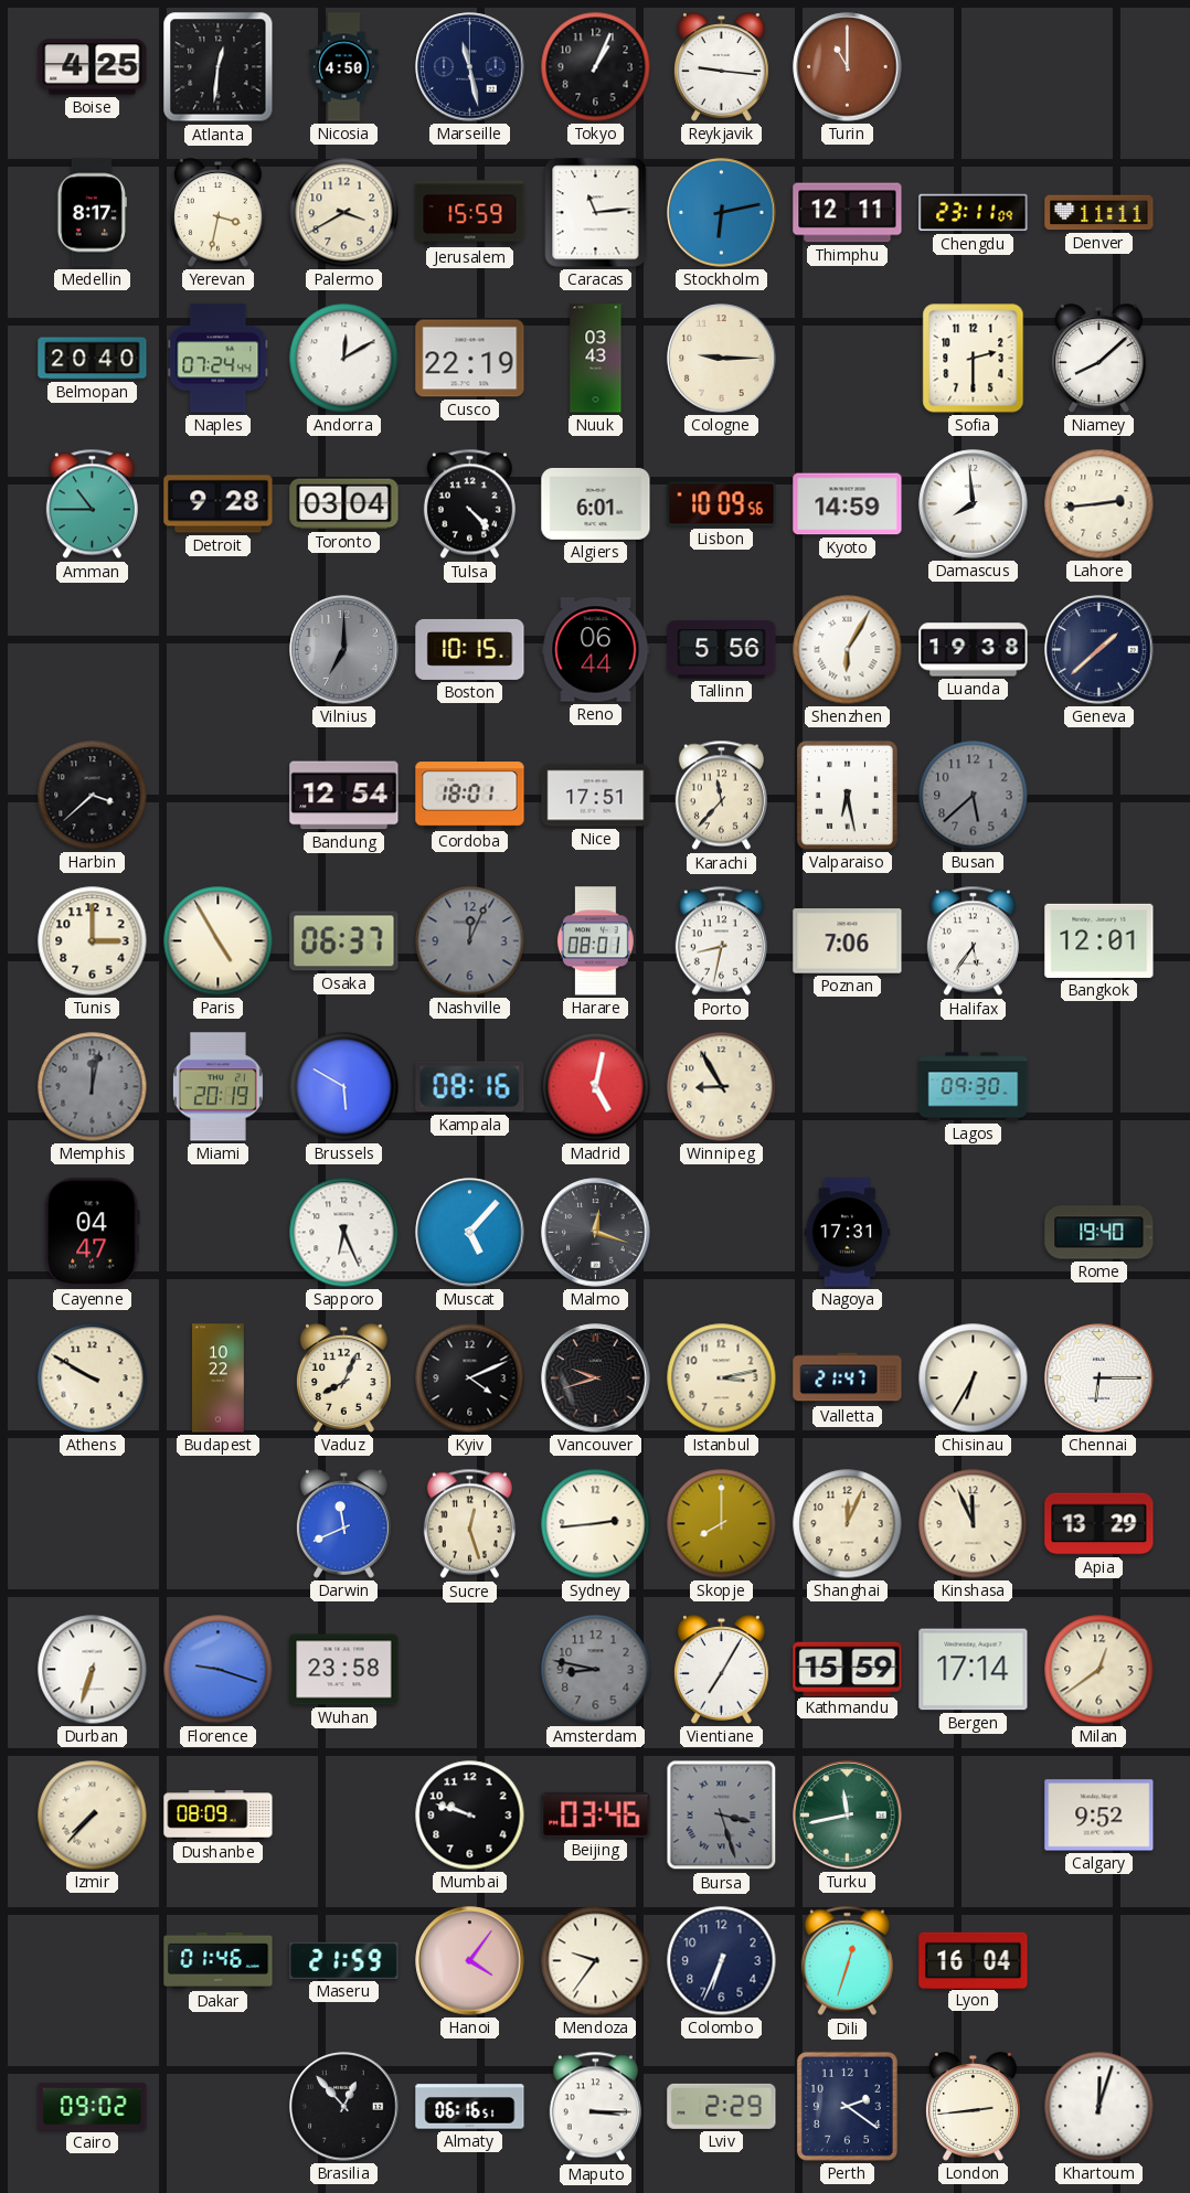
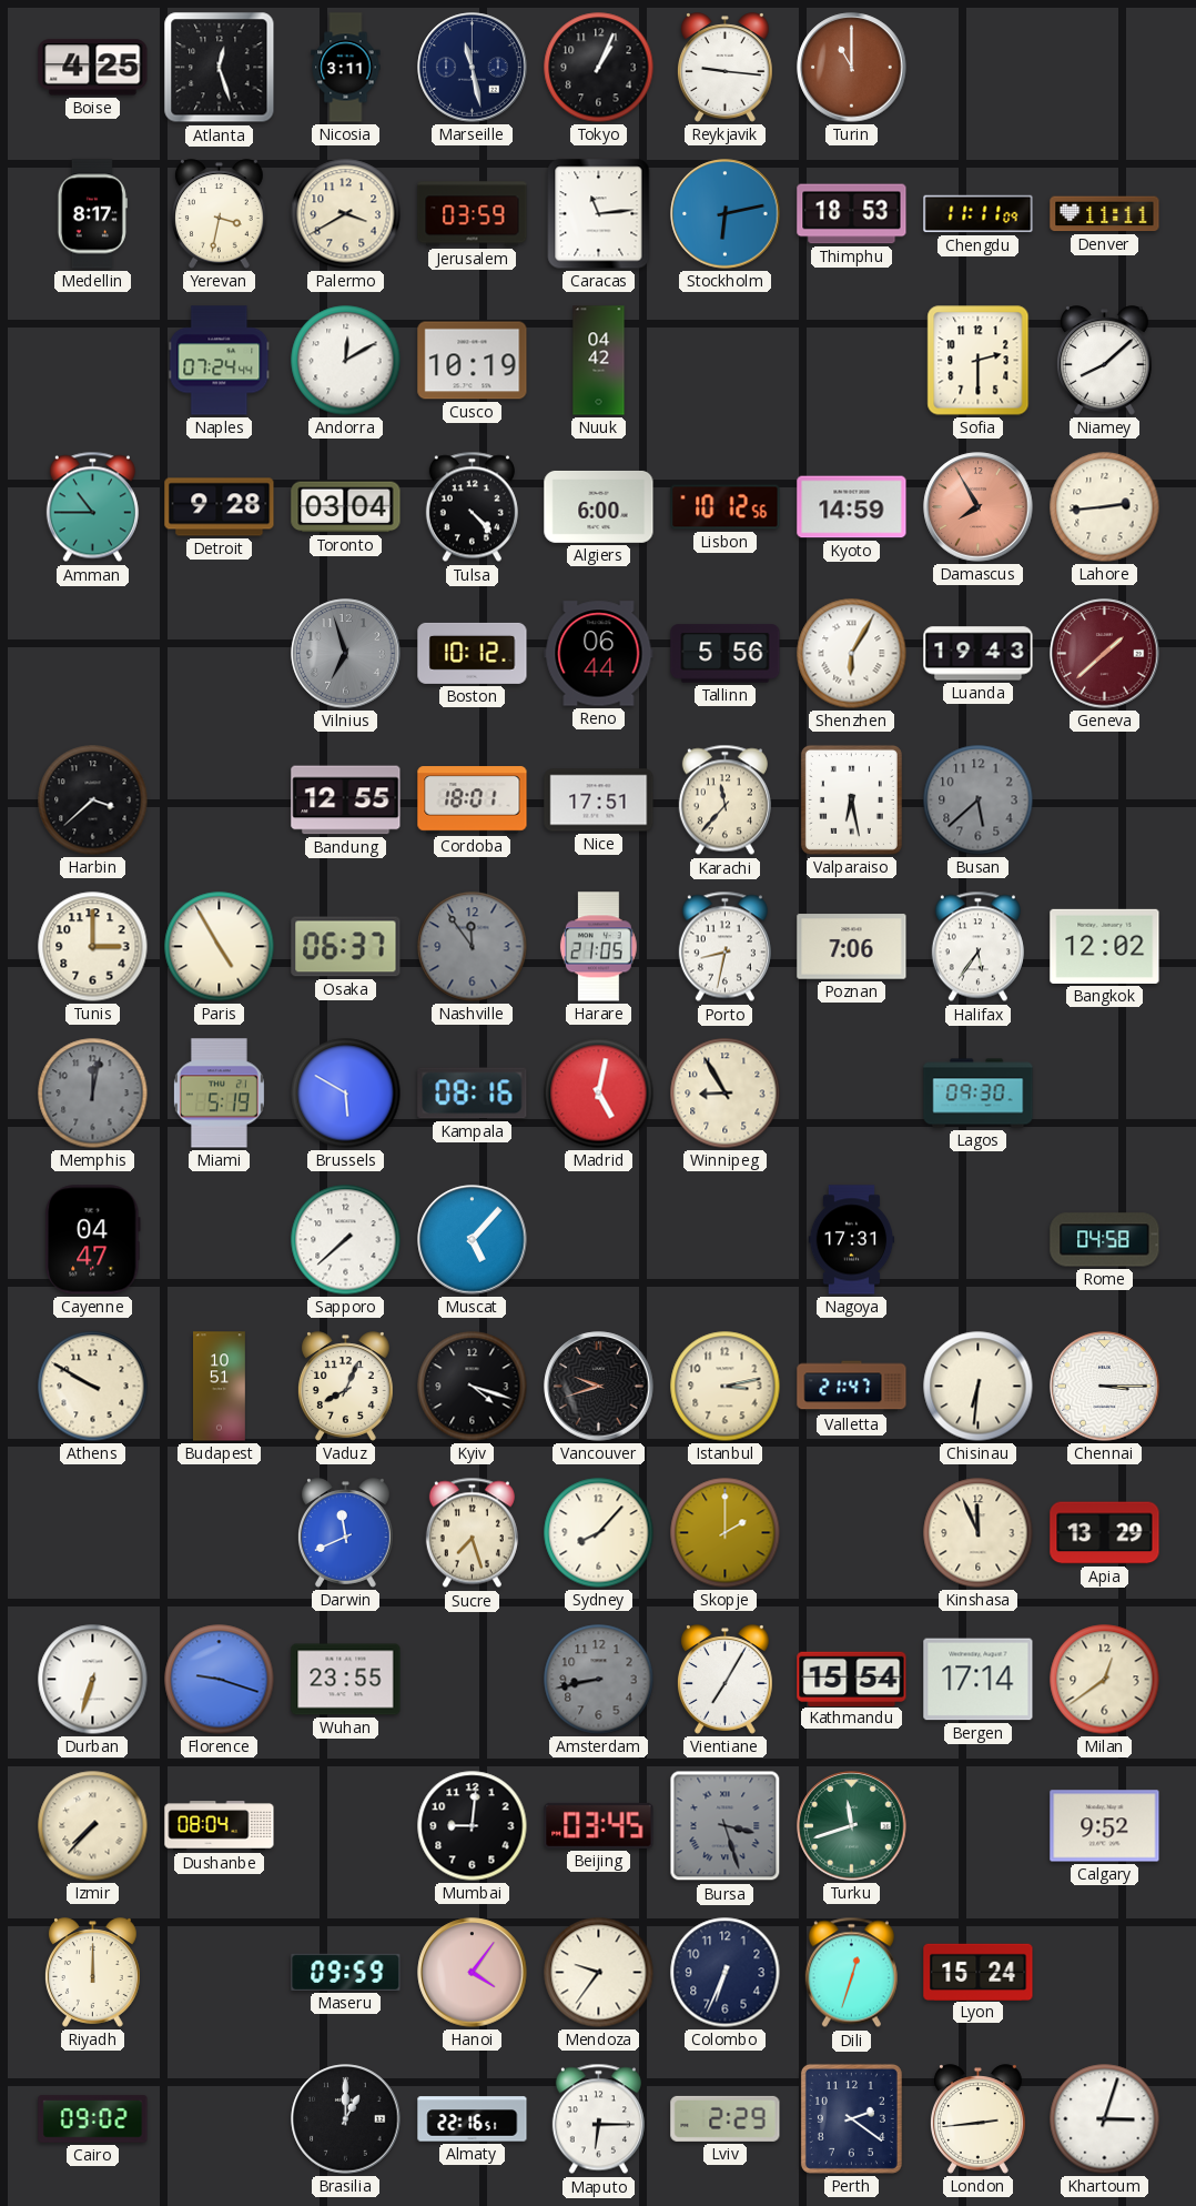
Atlanta: 12:31 -> 12:27
Nicosia: 4:50 -> 3:11
Jerusalem: 15:59 -> 03:59
Thimphu: 12:11 -> 18:53
Chengdu: 23:11 -> 11:11
Belmopan: 20:40 -> none
Cusco: 22:19 -> 10:19
Nuuk: 03:43 -> 04:42
Cologne: 9:15 -> none
Algiers: 6:01 -> 6:00
Lisbon: 10:09 -> 10:12
Damascus: 7:59 -> 7:55
Damascus dial: white -> salmon
Vilnius: 7:00 -> 6:57
Boston: 10:15 -> 10:12
Luanda: 19:38 -> 19:43
Geneva dial: navy -> burgundy
Bandung: 12:54 -> 12:55
Nashville: 12:04 -> 11:54
Harare: 08:01 -> 21:05
Bangkok: 12:01 -> 12:02
Miami: 20:19 -> 5:19
Sapporo: 6:26 -> 7:38
Malmo: 12:18 -> none
Rome: 19:40 -> 04:58
Budapest: 10:22 -> 10:51
Kyiv: 4:11 -> 4:18
Chisinau: 6:35 -> 6:31
Chennai: 6:15 -> 3:15
Sucre: 12:27 -> 7:27
Sydney: 2:44 -> 8:07
Skopje: 8:00 -> 2:00
Shanghai: 12:04 -> none
Wuhan: 23:58 -> 23:55
Amsterdam: 8:47 -> 8:43
Kathmandu: 15:59 -> 15:54
Dushanbe: 08:09 -> 08:04
Mumbai: 9:48 -> 9:01
Beijing: 03:46 -> 03:45
Turku: 11:43 -> 11:42
Riyadh: none -> 12:00
Dakar: 01:46 -> none
Maseru: 21:59 -> 09:59
Lyon: 16:04 -> 15:24
Brasilia: 12:53 -> 1:00
Almaty: 06:16 -> 22:16
Maputo: 3:15 -> 6:15
Khartoum: 12:03 -> 3:03
